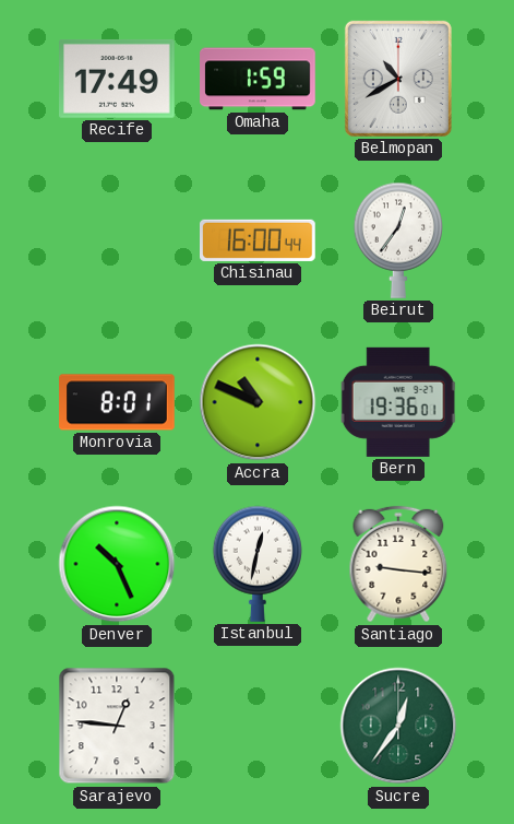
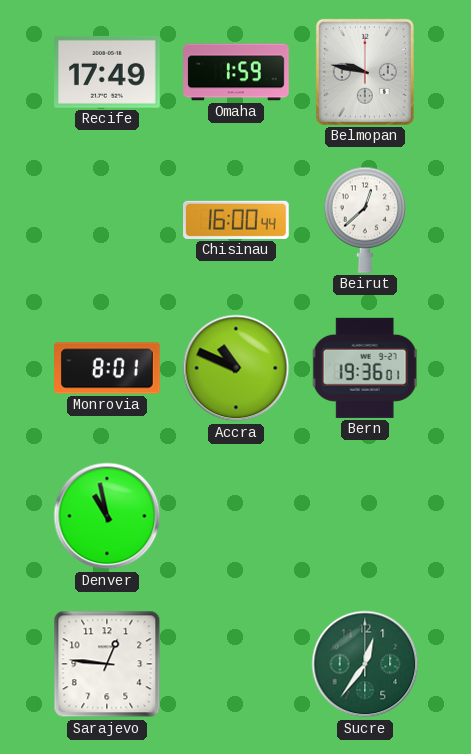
Belmopan: 10:40 -> 9:47
Beirut: 12:36 -> 12:38
Denver: 10:26 -> 10:58
Istanbul: 12:32 -> none
Santiago: 9:16 -> none
